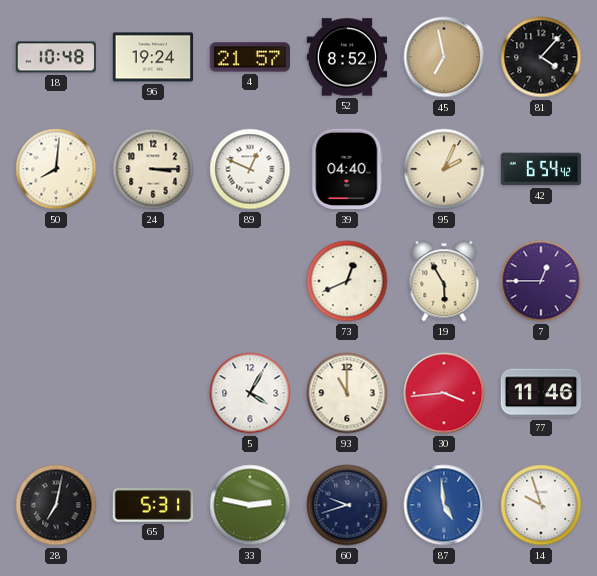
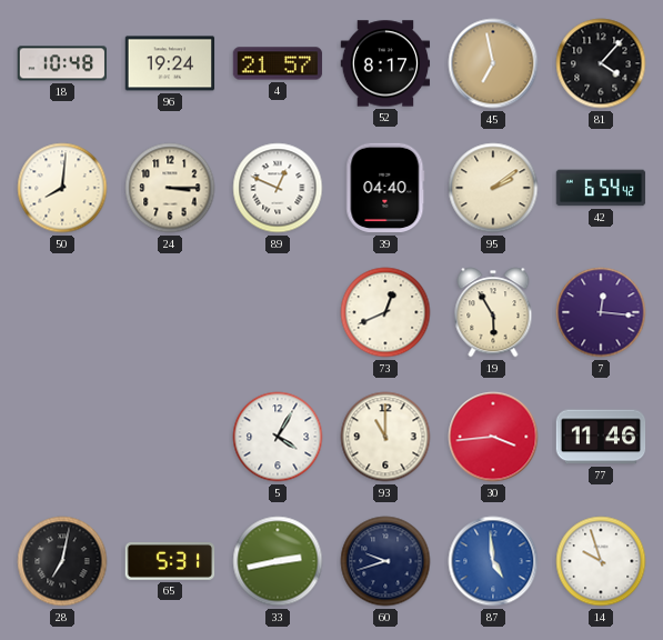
52: 8:52 -> 8:17
95: 2:04 -> 2:09
7: 12:45 -> 12:16
33: 2:47 -> 2:43
